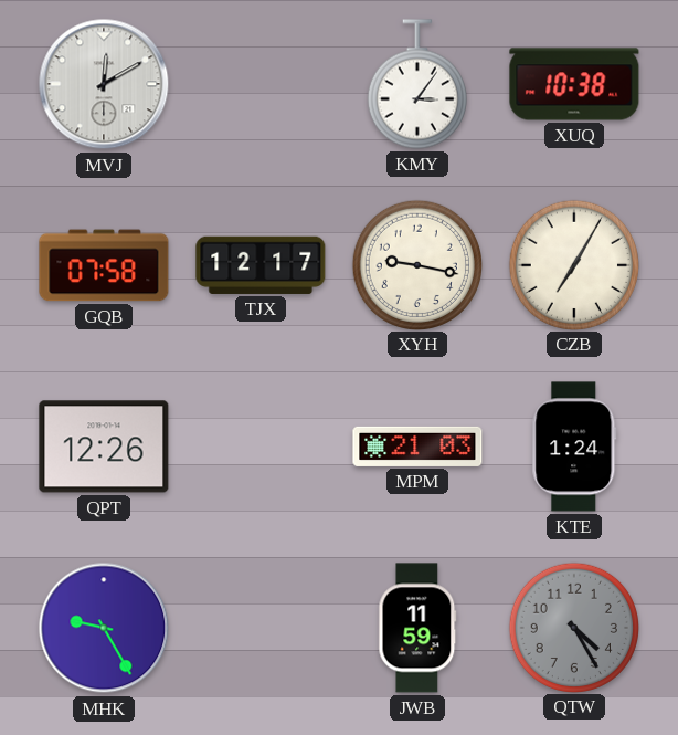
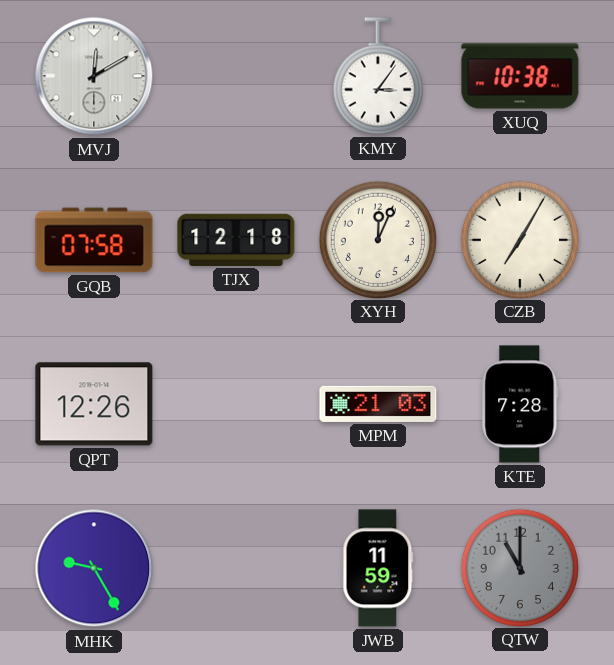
TJX: 12:17 -> 12:18
XYH: 9:17 -> 12:04
KTE: 1:24 -> 7:28
QTW: 4:25 -> 11:00
